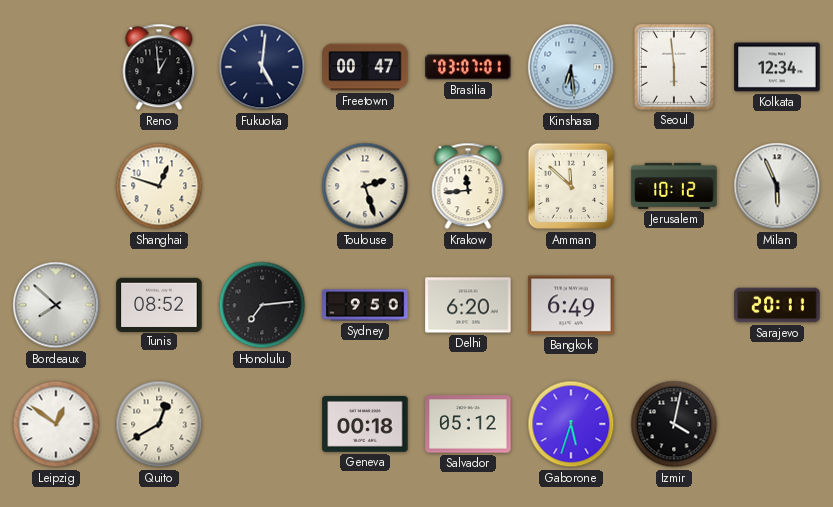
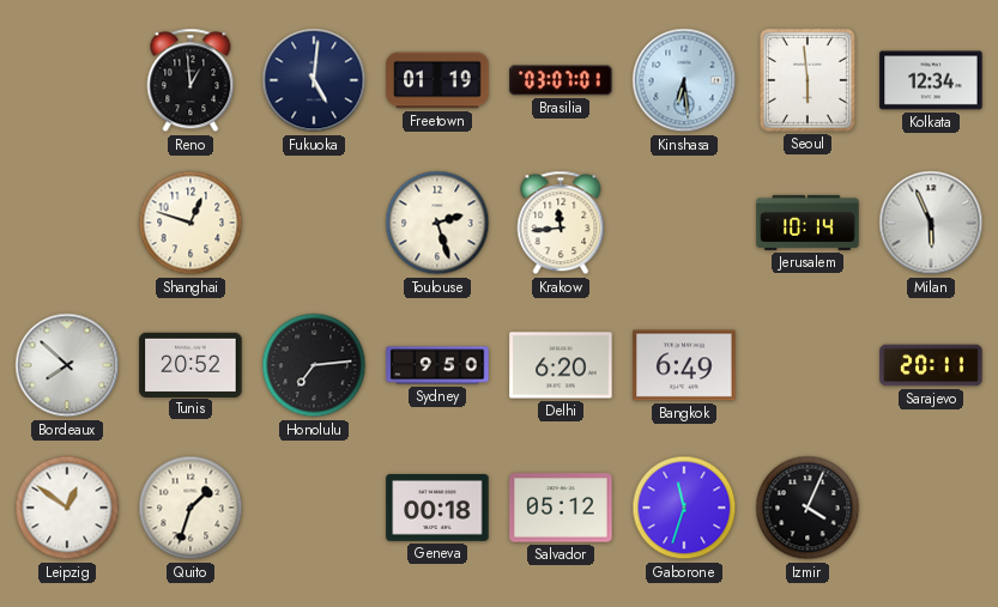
Freetown: 00:47 -> 01:19
Amman: 11:52 -> none
Jerusalem: 10:12 -> 10:14
Tunis: 08:52 -> 20:52
Quito: 12:40 -> 1:33
Gaborone: 5:33 -> 11:33
Izmir: 4:02 -> 4:04
